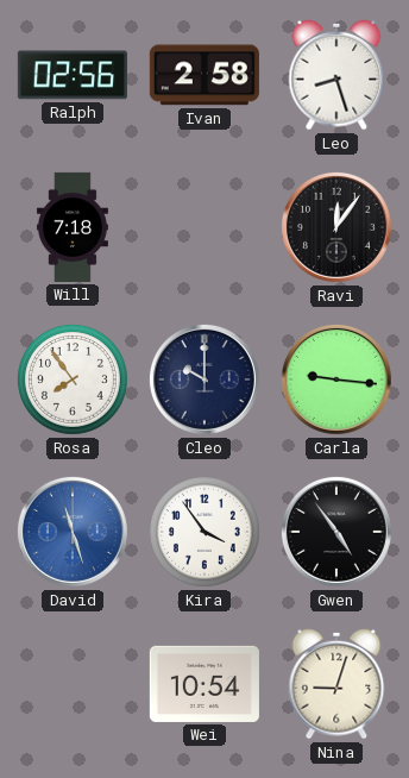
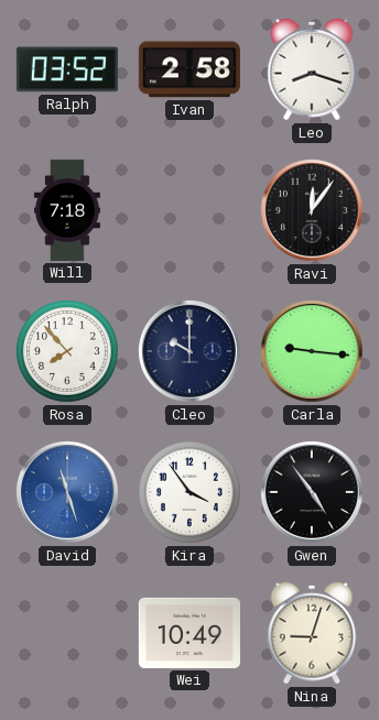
Ralph: 02:56 -> 03:52
Leo: 8:27 -> 8:18
Rosa: 7:54 -> 7:53
Wei: 10:54 -> 10:49
